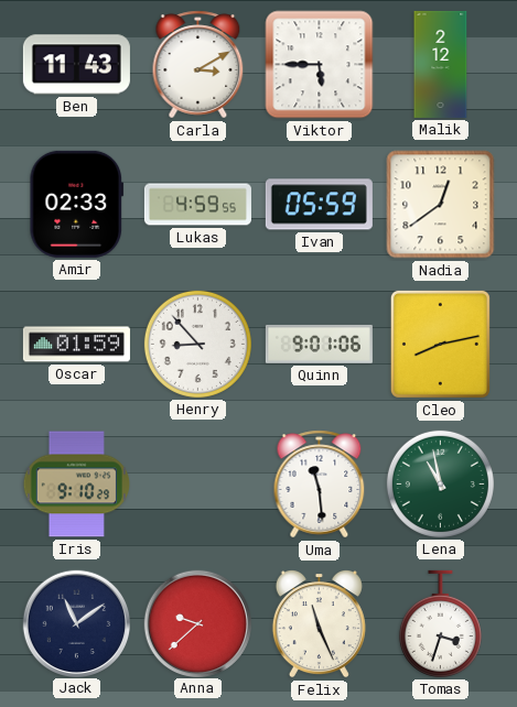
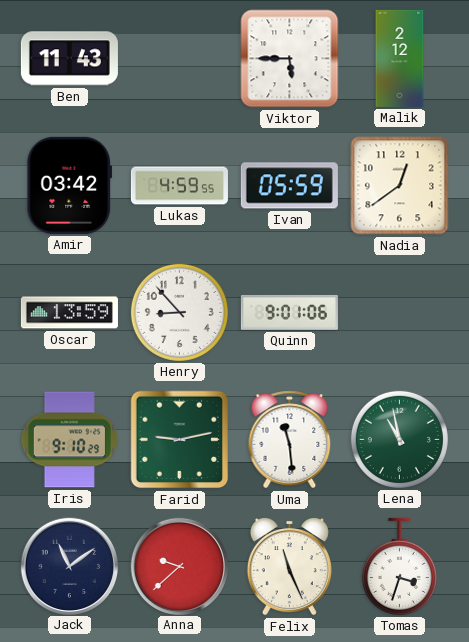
Carla: 3:10 -> none
Amir: 02:33 -> 03:42
Oscar: 01:59 -> 13:59
Cleo: 8:13 -> none
Farid: none -> 9:13
